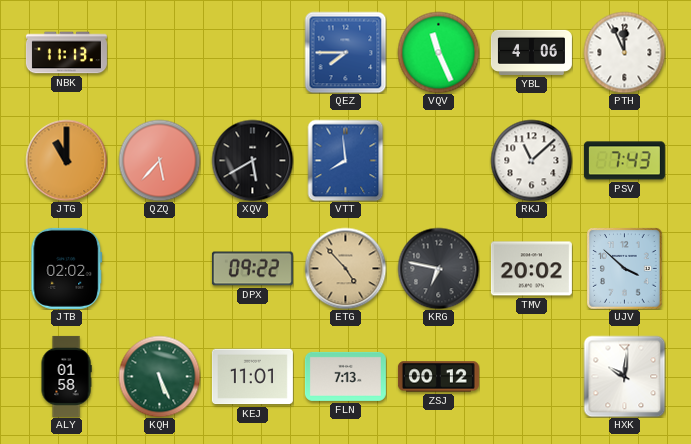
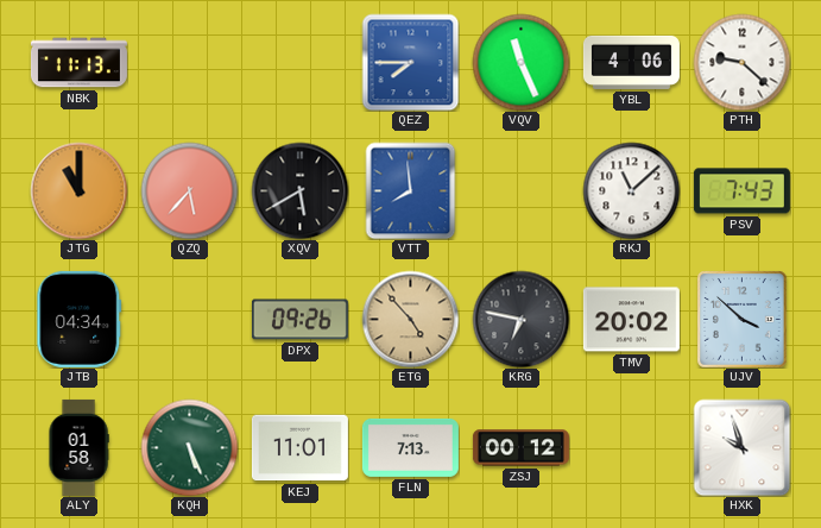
PTH: 11:56 -> 9:22
JTB: 02:02 -> 04:34
DPX: 09:22 -> 09:26
HXK: 10:01 -> 9:57
